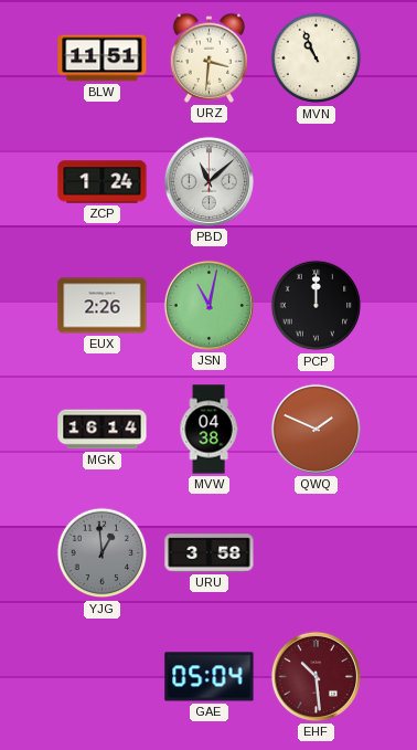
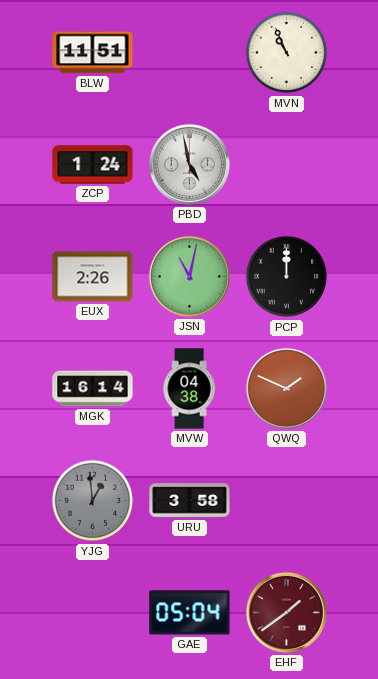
URZ: 3:31 -> none
PBD: 11:08 -> 4:58
EHF: 10:29 -> 1:39
